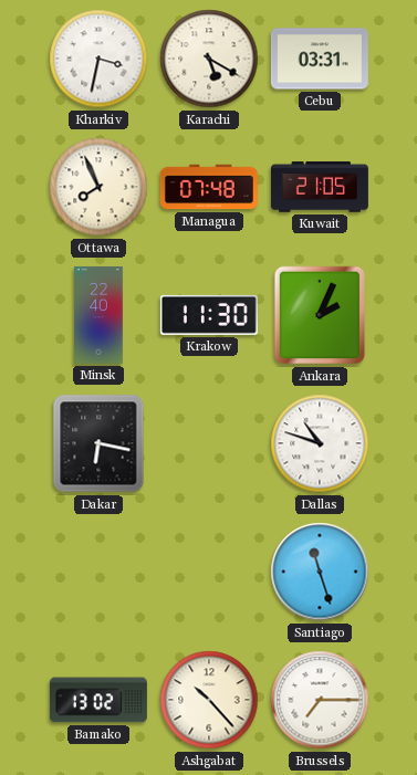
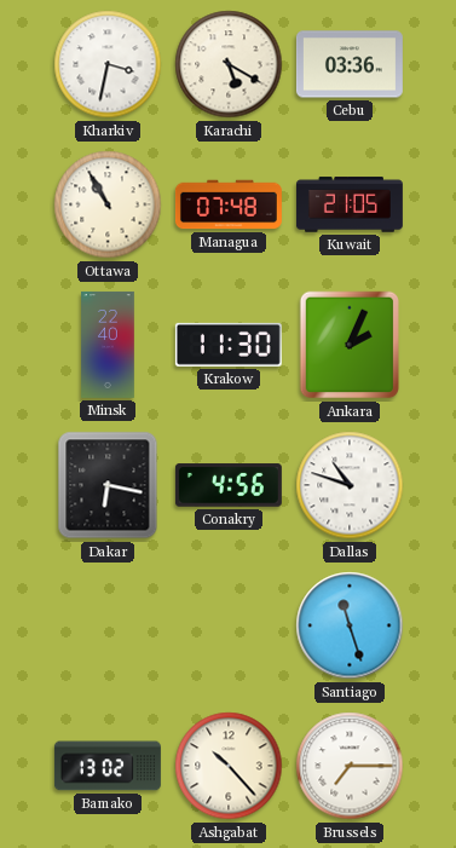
Cebu: 03:31 -> 03:36
Ottawa: 7:56 -> 10:55
Conakry: none -> 4:56
